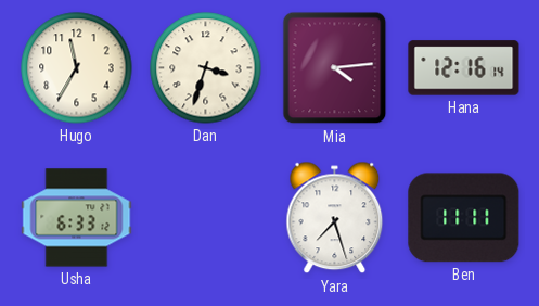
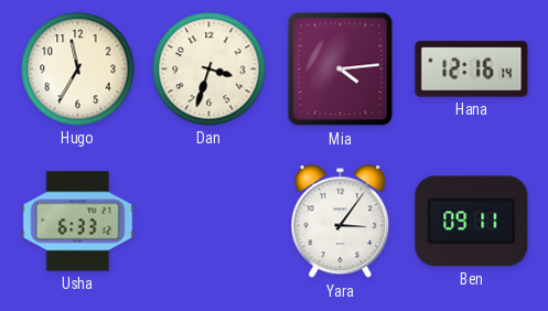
Yara: 7:27 -> 3:06
Ben: 11:11 -> 09:11
